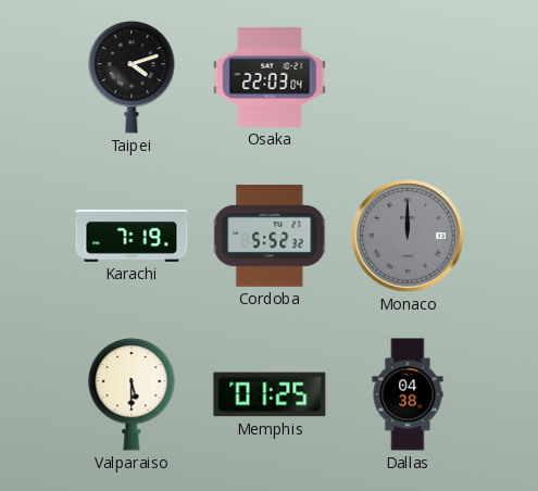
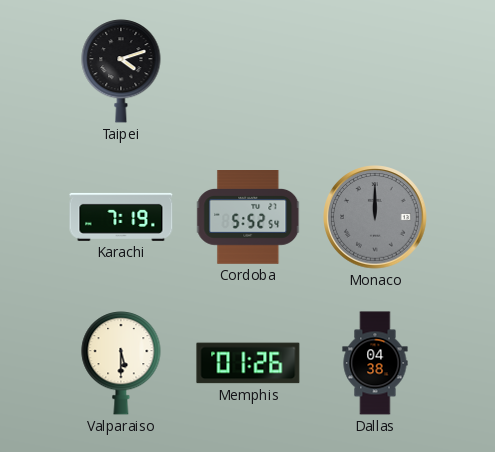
Osaka: 22:03 -> none
Cordoba: 5:52:32 -> 5:52:54
Memphis: 01:25 -> 01:26
